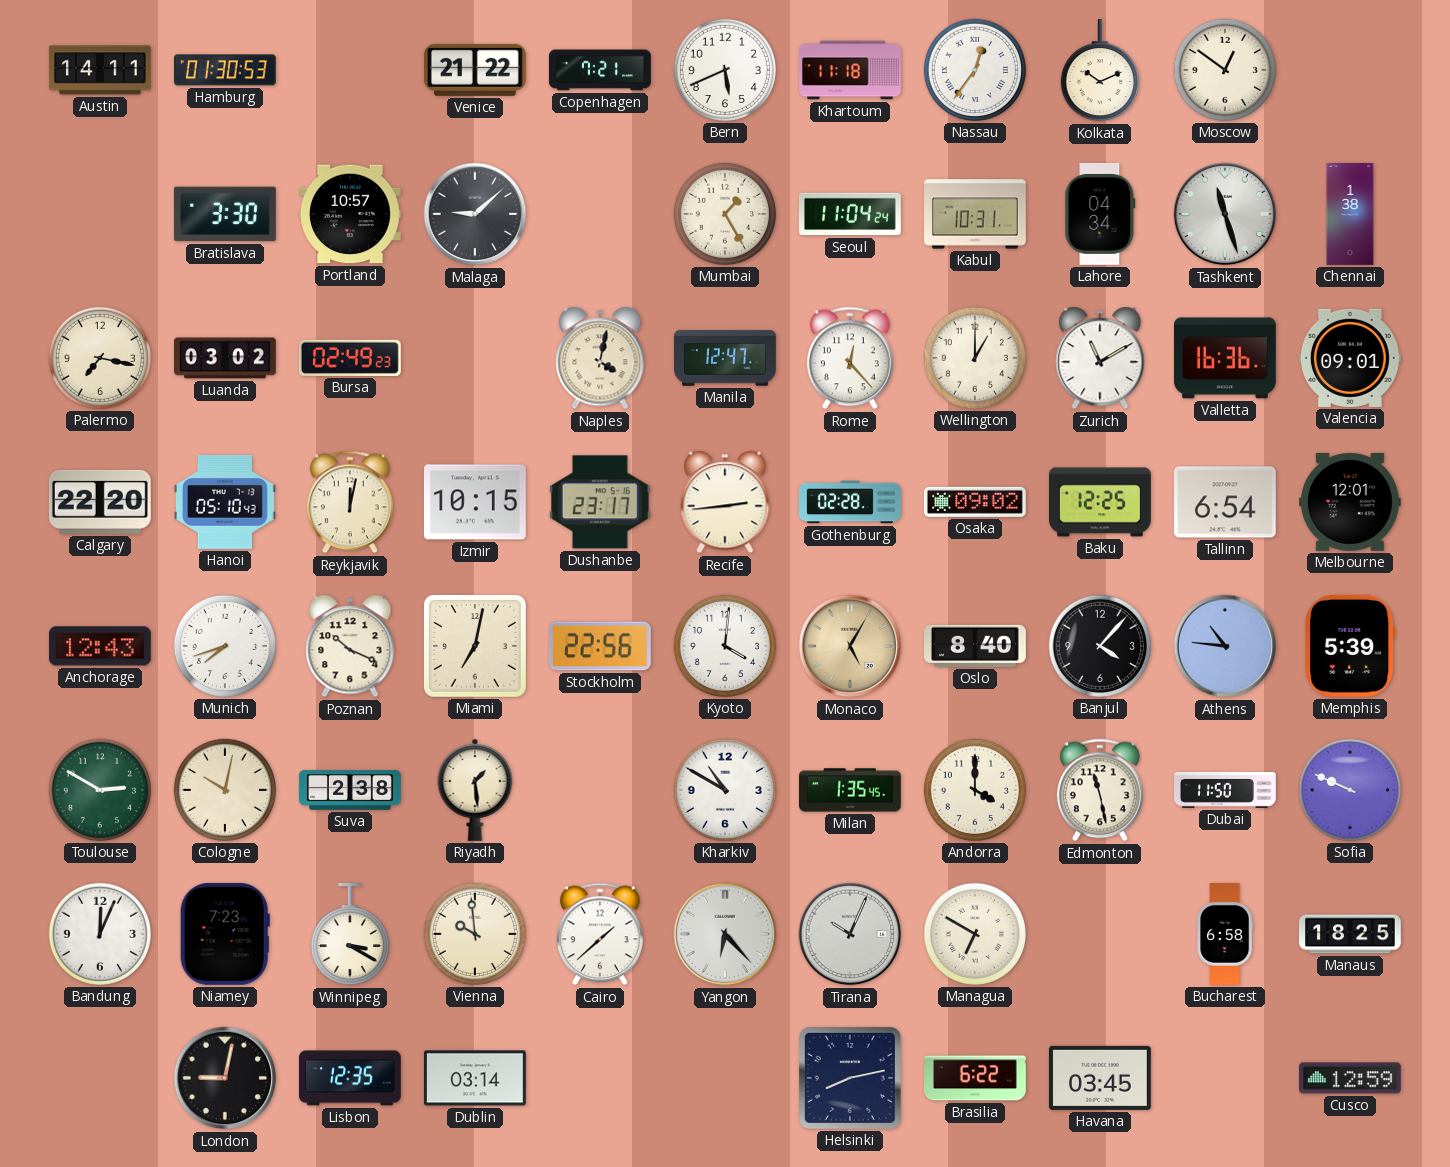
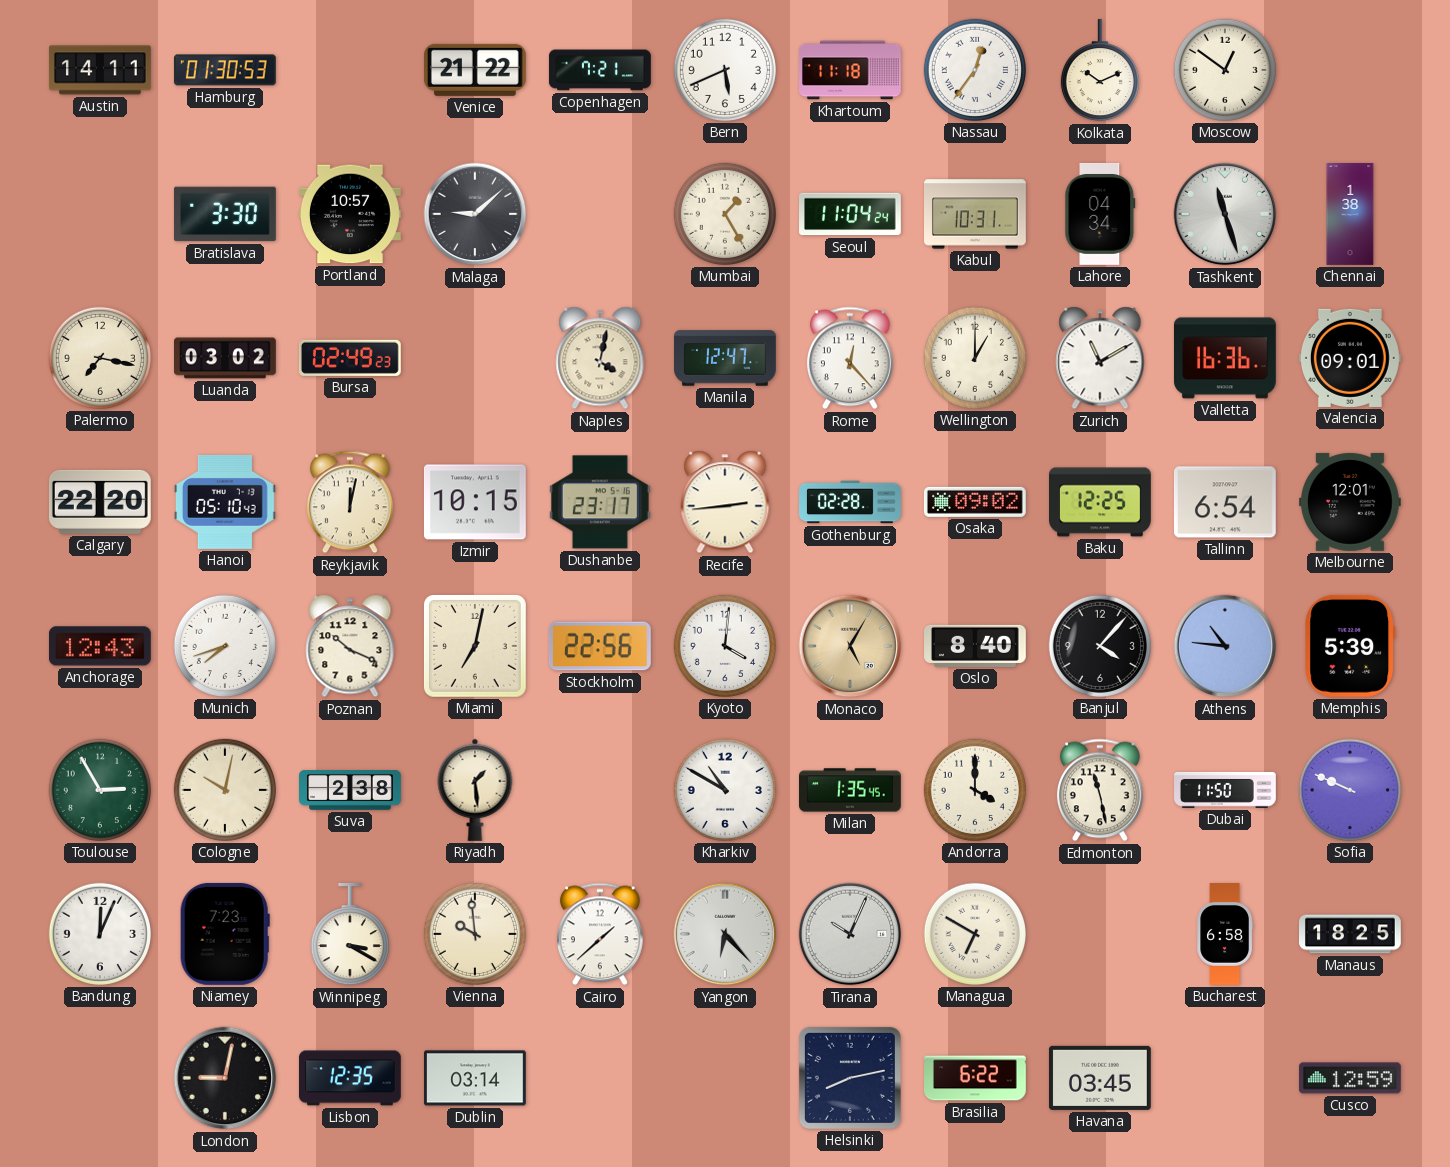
Toulouse: 2:50 -> 2:55
